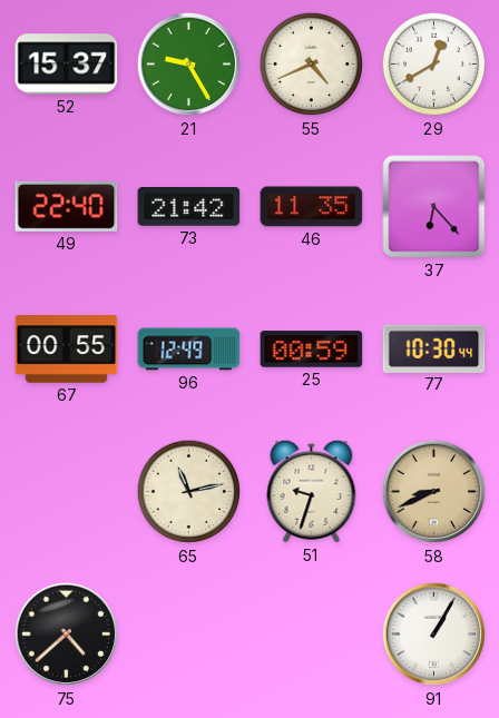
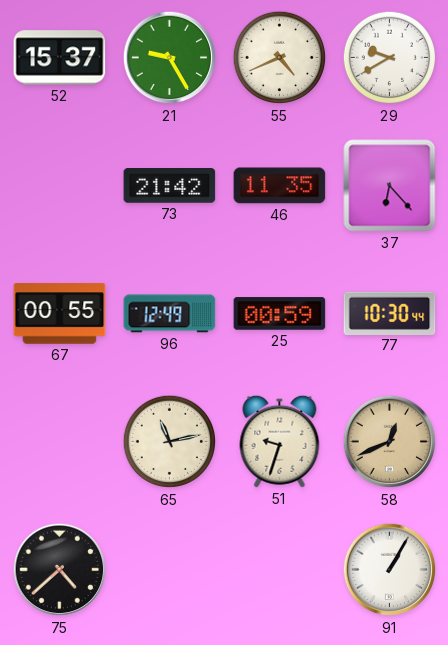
29: 12:40 -> 9:40
49: 22:40 -> none
58: 8:41 -> 12:41
